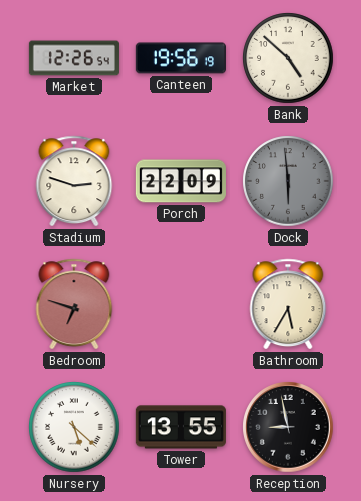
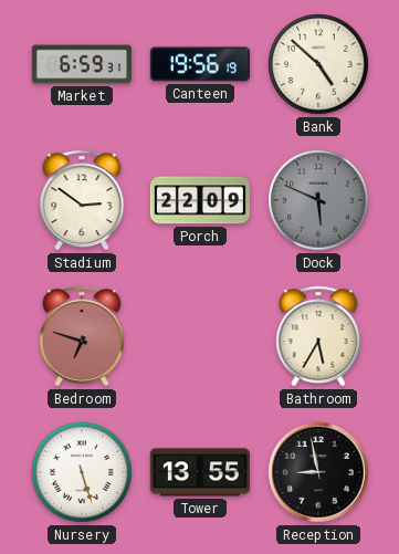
Market: 12:26 -> 6:59
Stadium: 2:48 -> 2:51
Dock: 5:59 -> 5:49
Nursery: 5:22 -> 5:27
